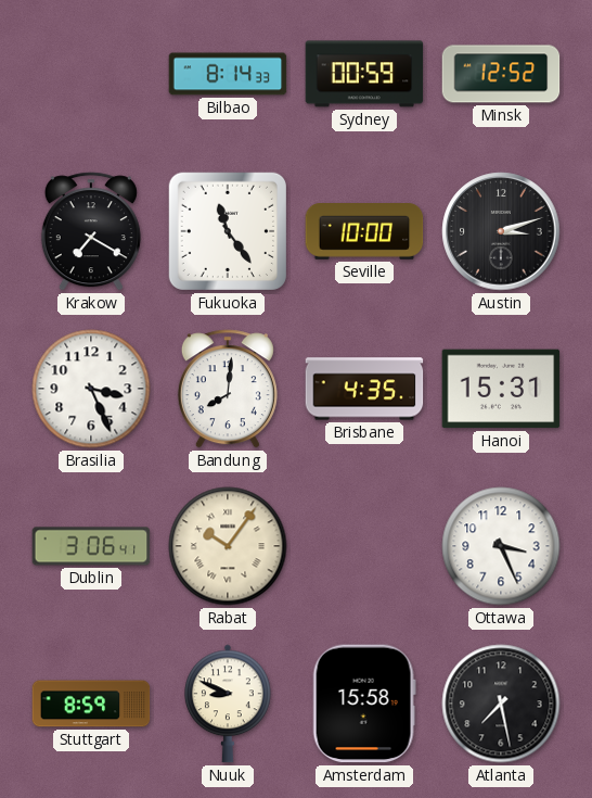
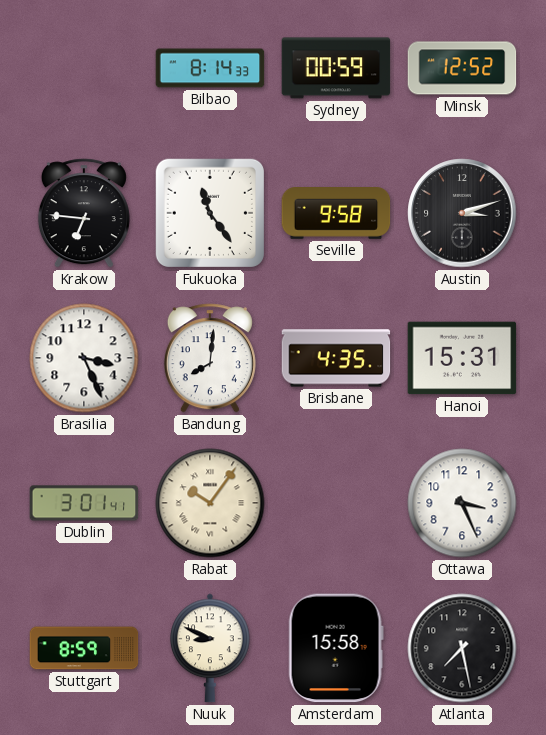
Krakow: 7:20 -> 6:46
Seville: 10:00 -> 9:58
Dublin: 3:06 -> 3:01
